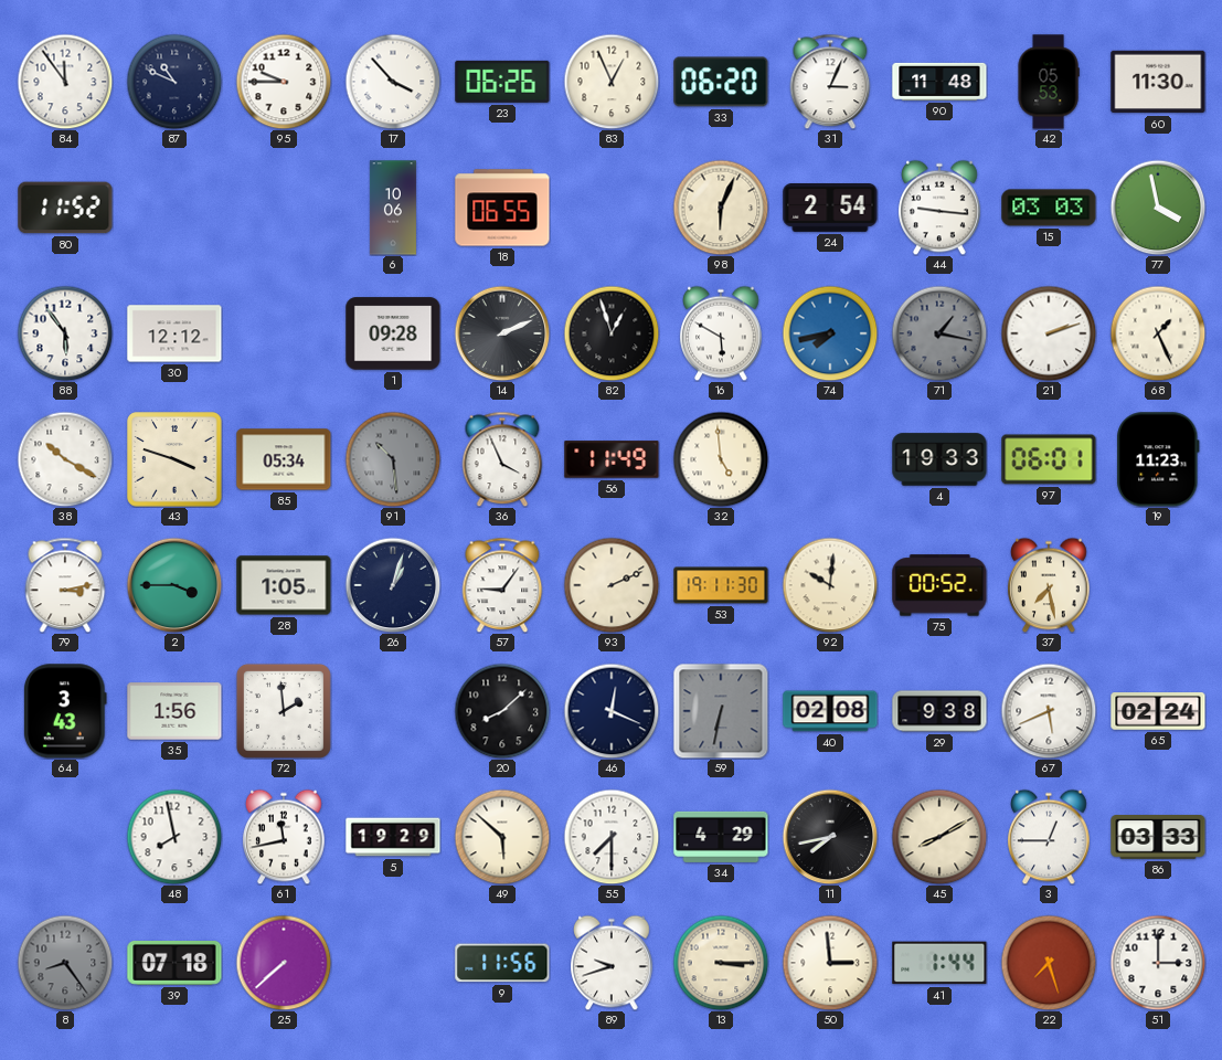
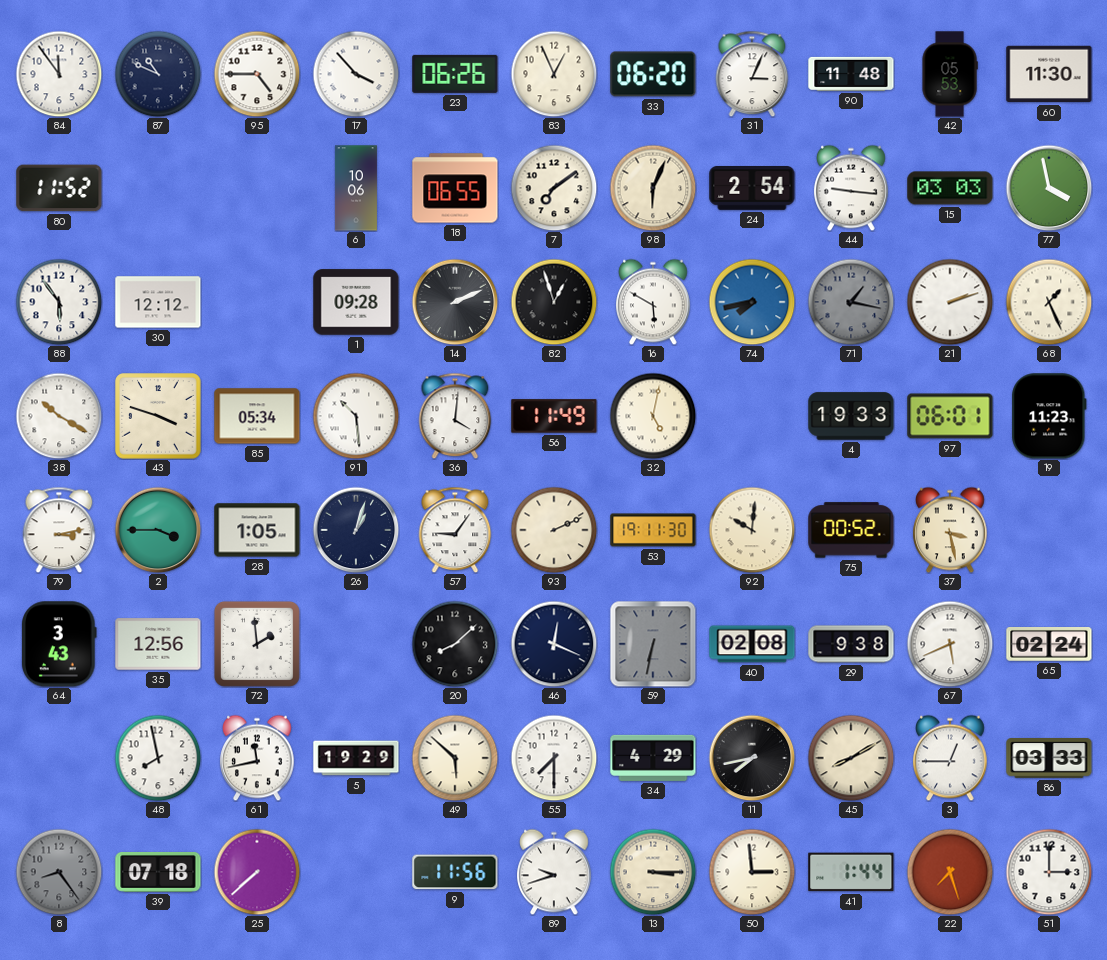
95: 9:45 -> 4:45
7: none -> 7:09
91 dial: grey -> white
36: 3:56 -> 4:01
32: 4:59 -> 5:02
37: 7:28 -> 3:28
35: 1:56 -> 12:56
